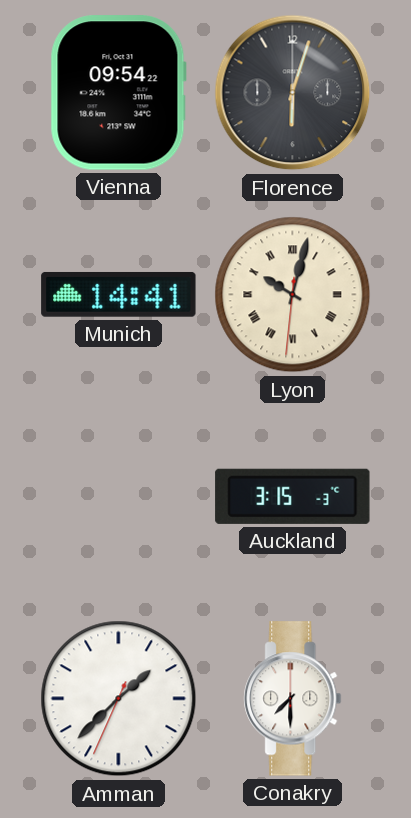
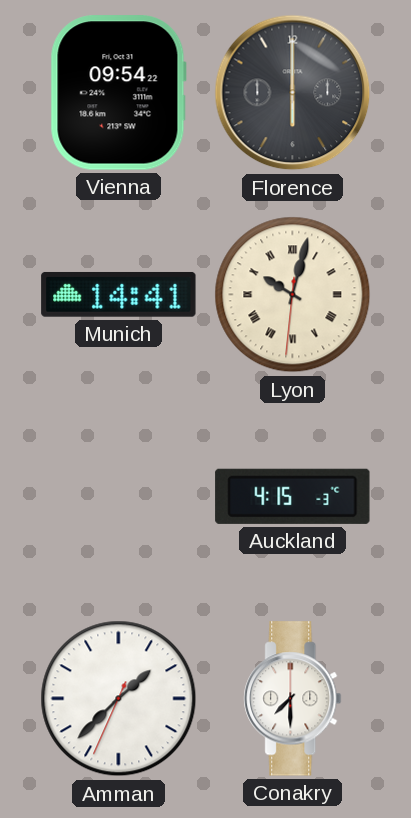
Florence: 6:03 -> 6:00
Auckland: 3:15 -> 4:15
